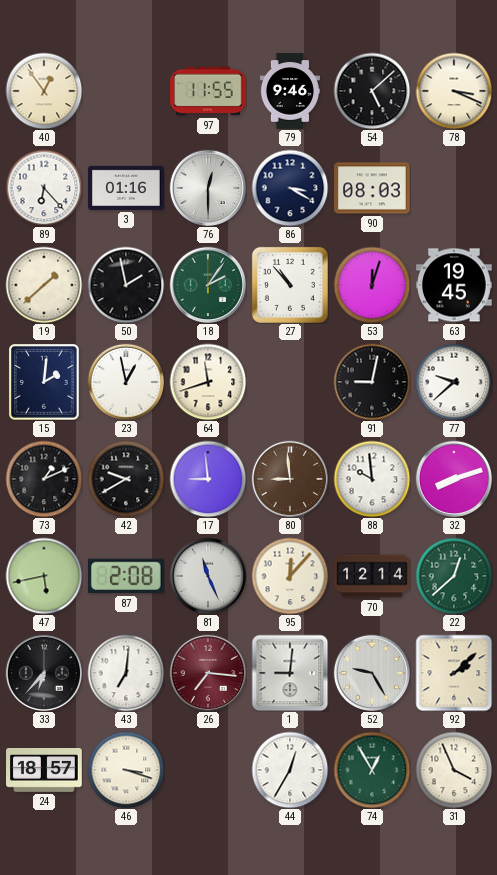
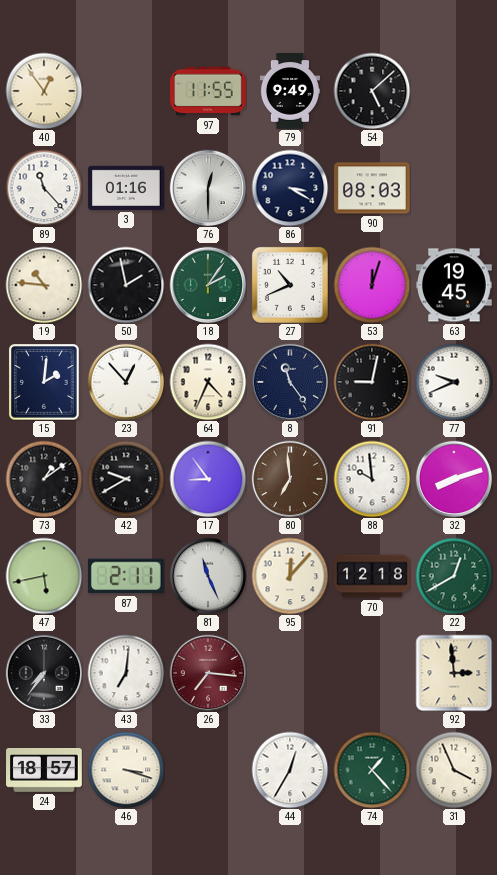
79: 9:46 -> 9:49
78: 3:19 -> none
89: 6:23 -> 11:23
19: 1:38 -> 10:46
27: 10:53 -> 10:41
23: 12:58 -> 12:53
64: 11:42 -> 4:34
8: none -> 11:24
77: 9:38 -> 9:41
73: 1:11 -> 1:09
17: 8:59 -> 8:54
80: 8:59 -> 6:59
87: 2:08 -> 2:11
70: 12:14 -> 12:18
22: 12:38 -> 12:40
33: 6:37 -> 7:36
1: 9:01 -> none
52: 9:25 -> none
92: 2:08 -> 2:59
74: 12:55 -> 1:23
